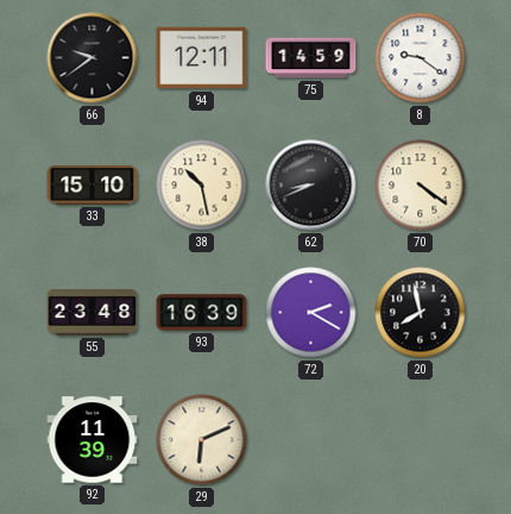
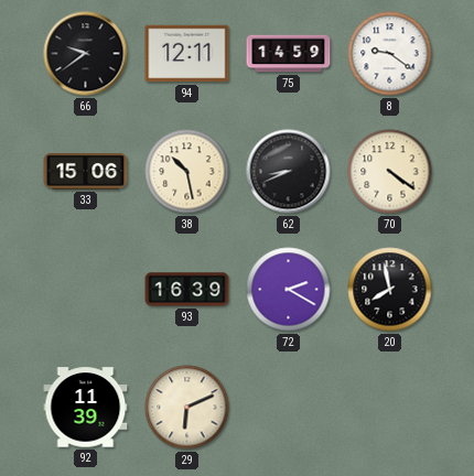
33: 15:10 -> 15:06
55: 23:48 -> none
